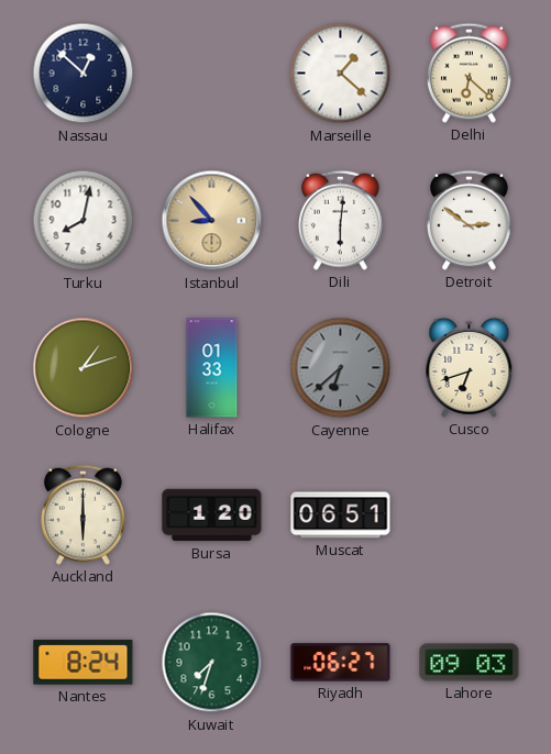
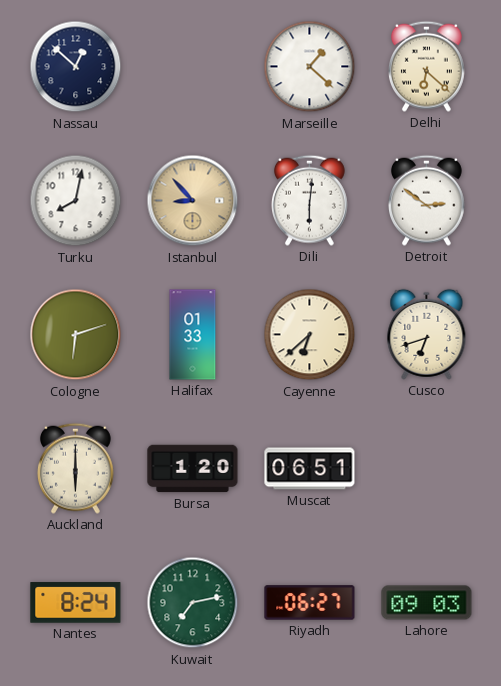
Cologne: 1:12 -> 6:12
Cayenne dial: grey -> cream
Kuwait: 7:33 -> 7:13
